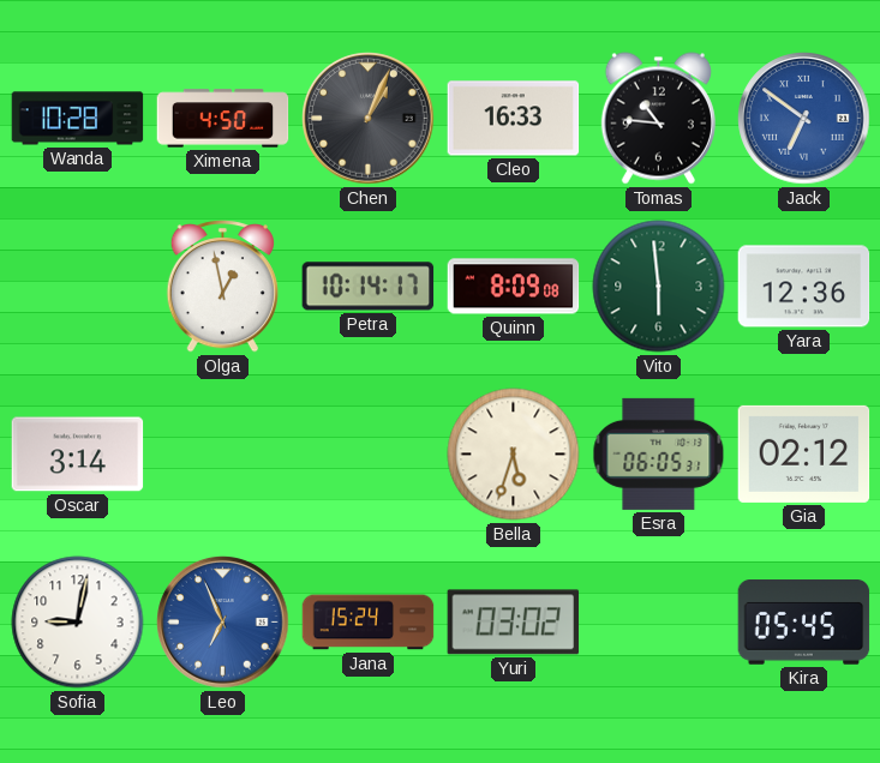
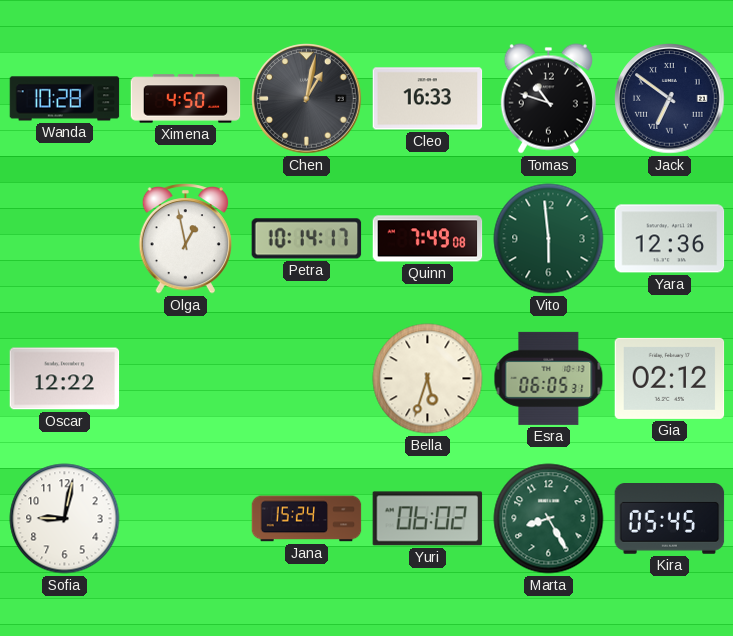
Chen: 1:04 -> 1:02
Tomas: 10:46 -> 10:48
Jack dial: blue -> navy
Quinn: 8:09 -> 7:49
Oscar: 3:14 -> 12:22
Leo: 6:56 -> none
Yuri: 03:02 -> 06:02
Marta: none -> 8:25
